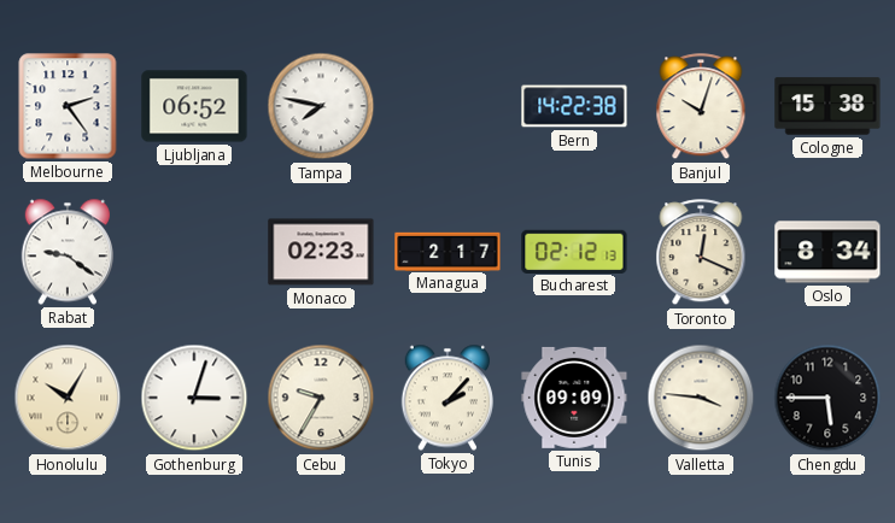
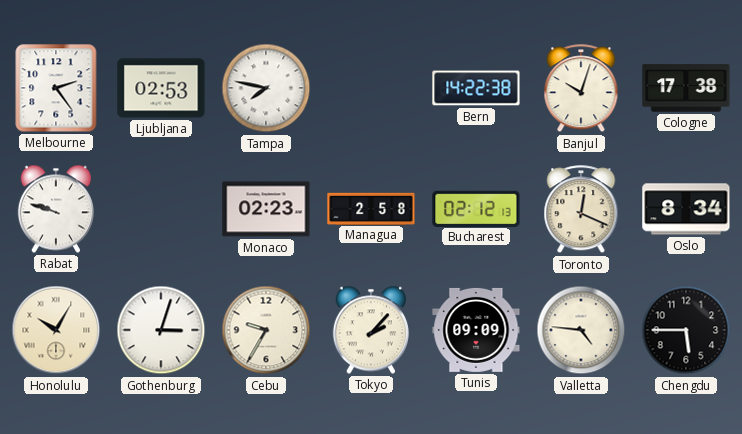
Ljubljana: 06:52 -> 02:53
Cologne: 15:38 -> 17:38
Rabat: 9:21 -> 9:48
Managua: 2:17 -> 2:58
Valletta: 3:46 -> 4:46
